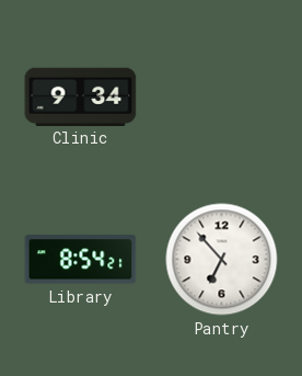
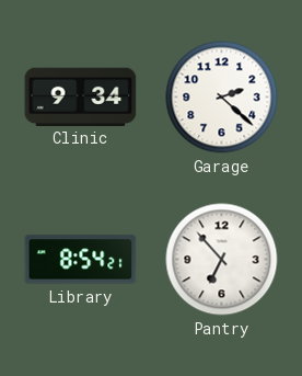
Garage: none -> 2:22
